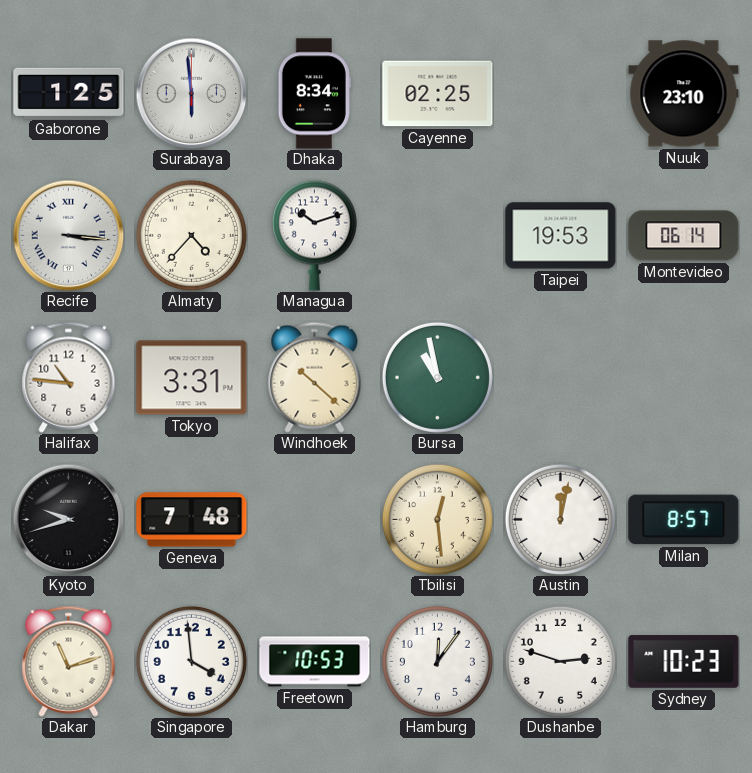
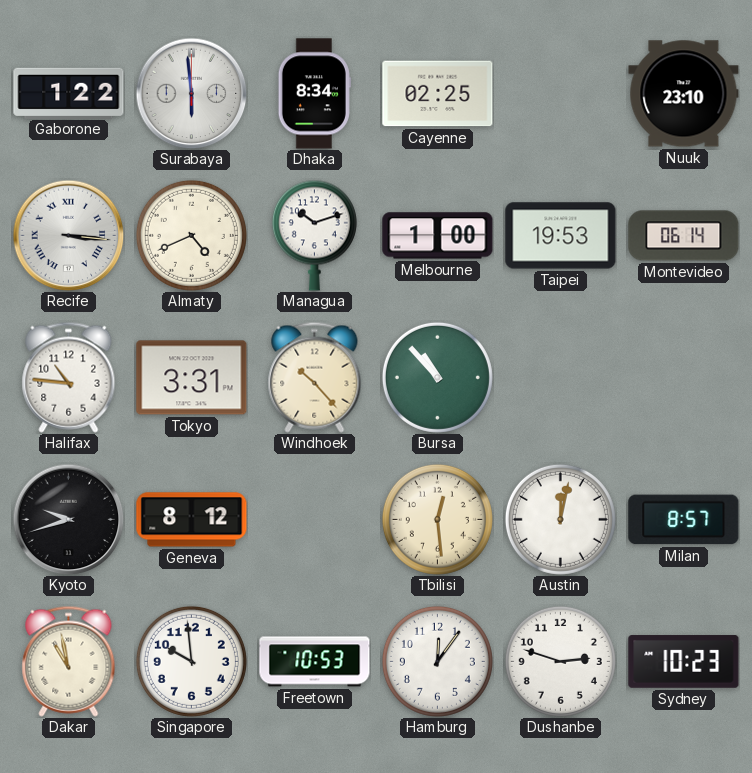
Gaborone: 1:25 -> 1:22
Almaty: 4:37 -> 4:41
Melbourne: none -> 1:00
Windhoek: 10:22 -> 10:23
Bursa: 10:58 -> 10:53
Geneva: 7:48 -> 8:12
Dakar: 11:12 -> 10:58
Singapore: 3:59 -> 9:59
